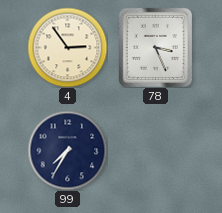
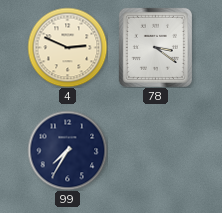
4: 2:54 -> 2:49
78: 3:26 -> 3:21
